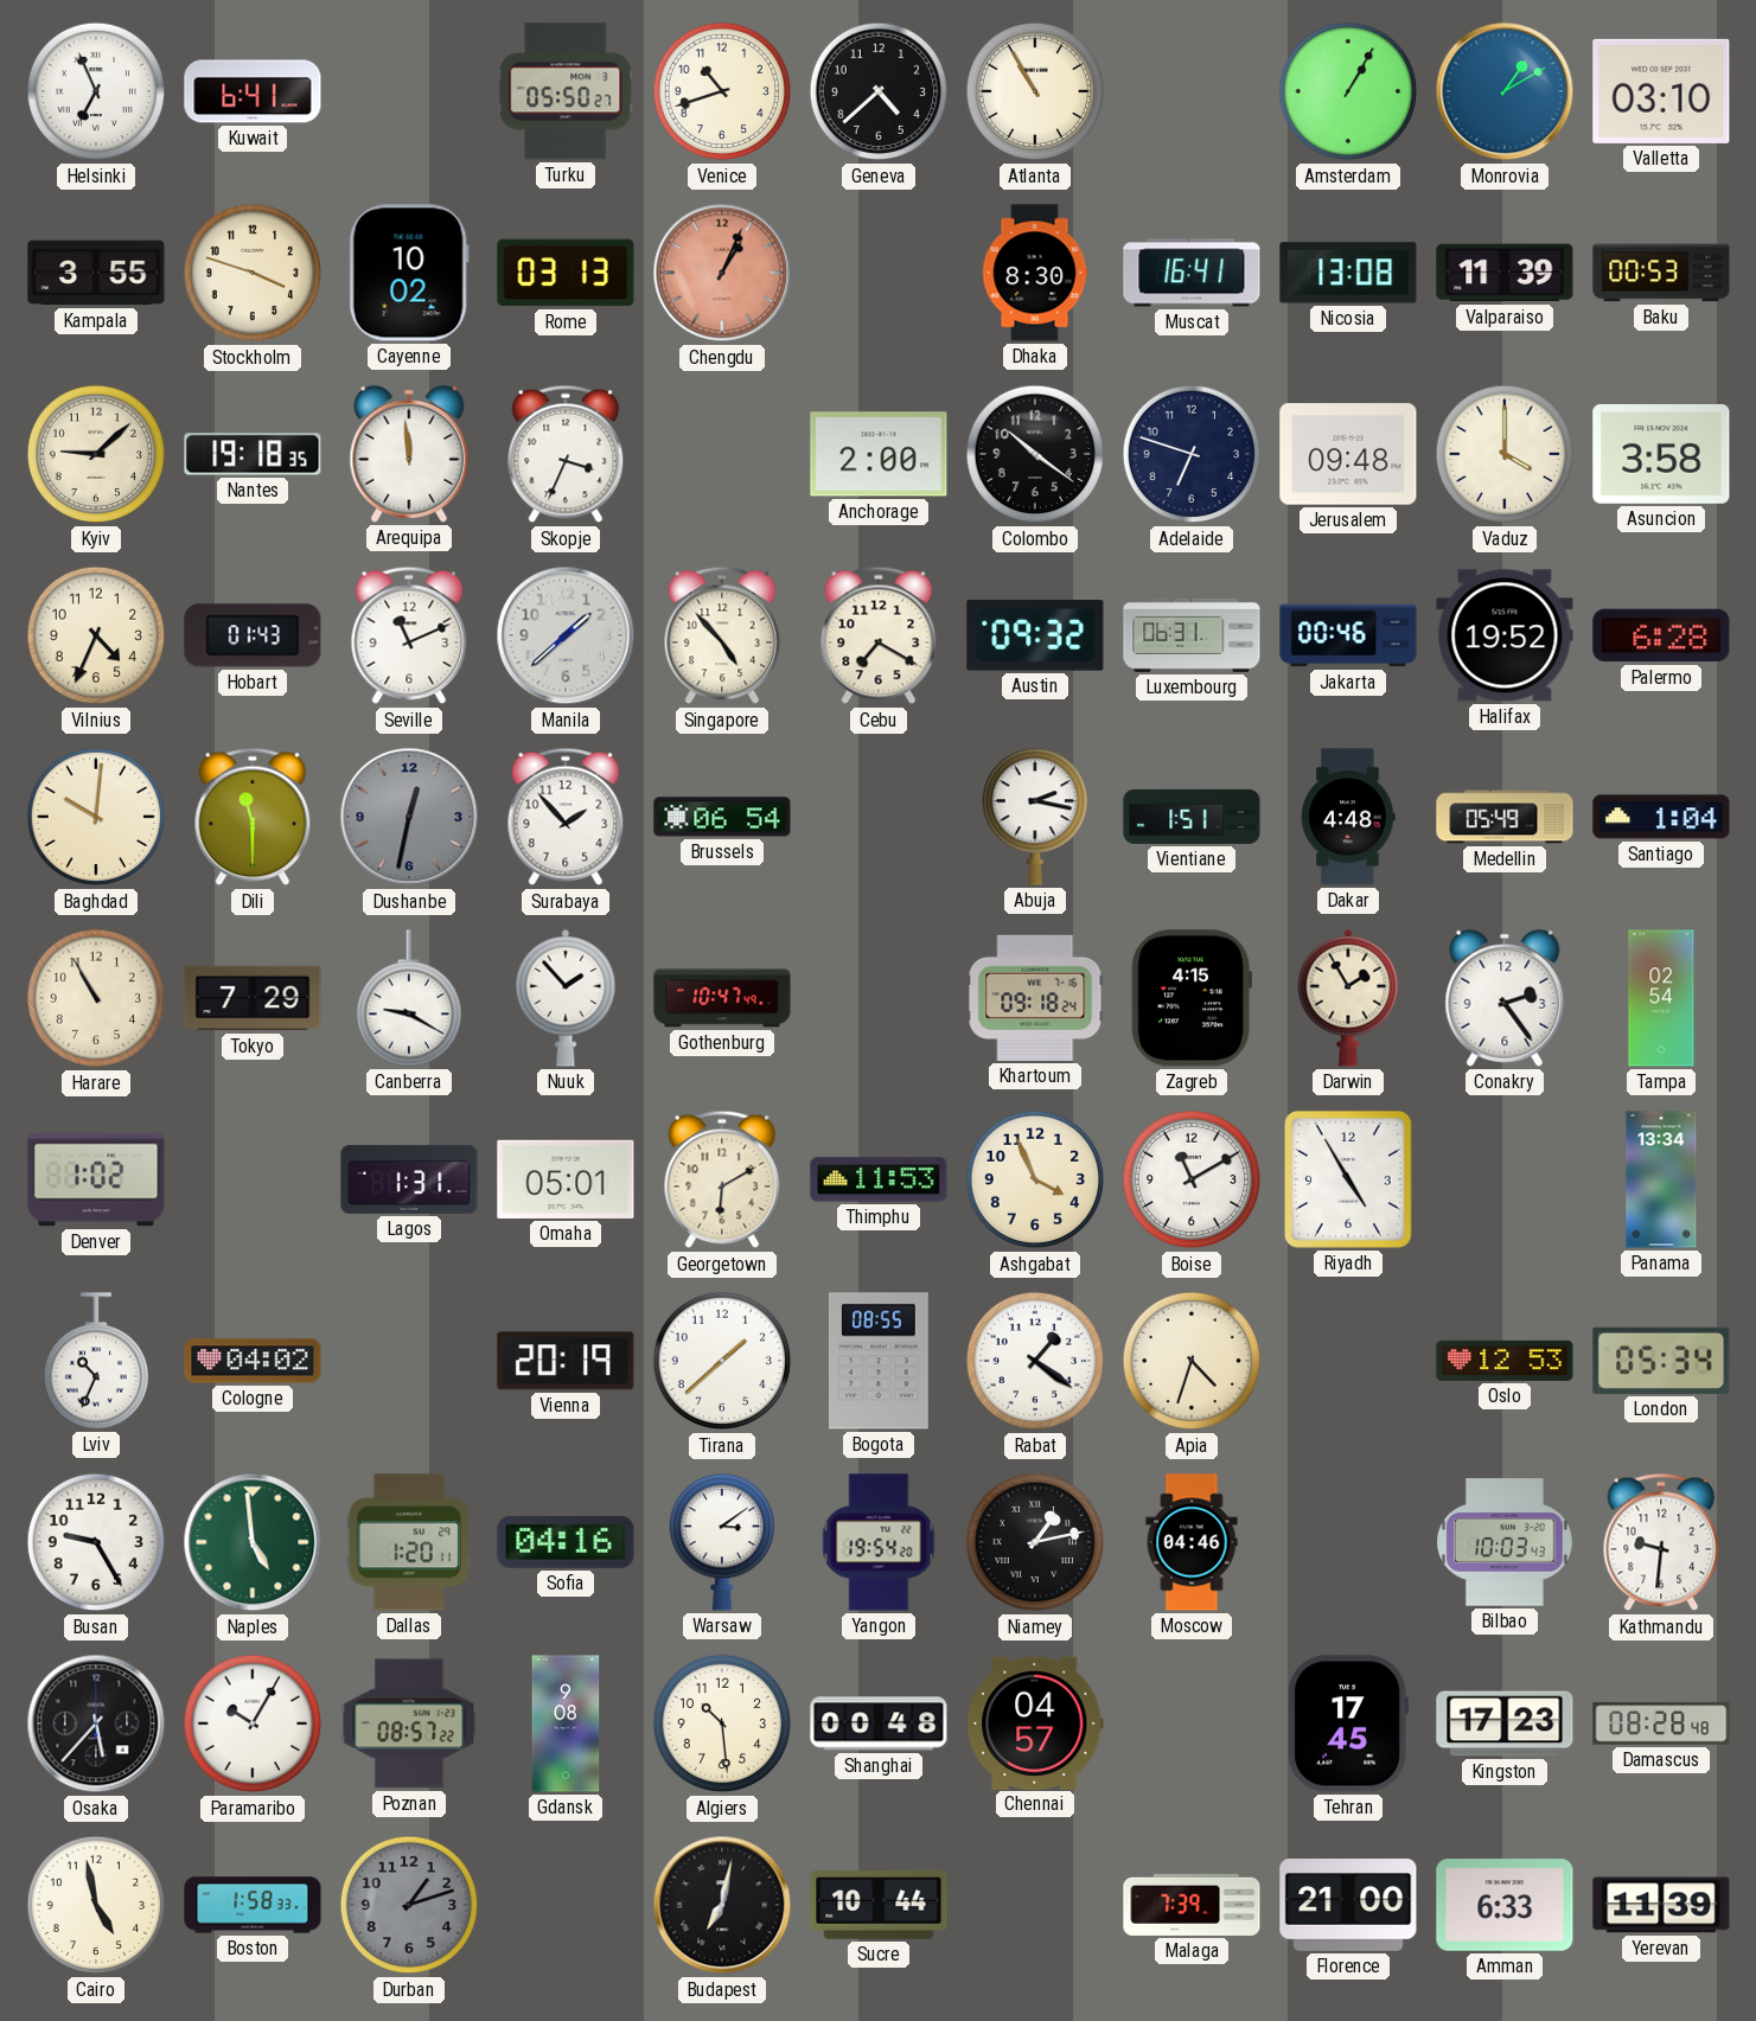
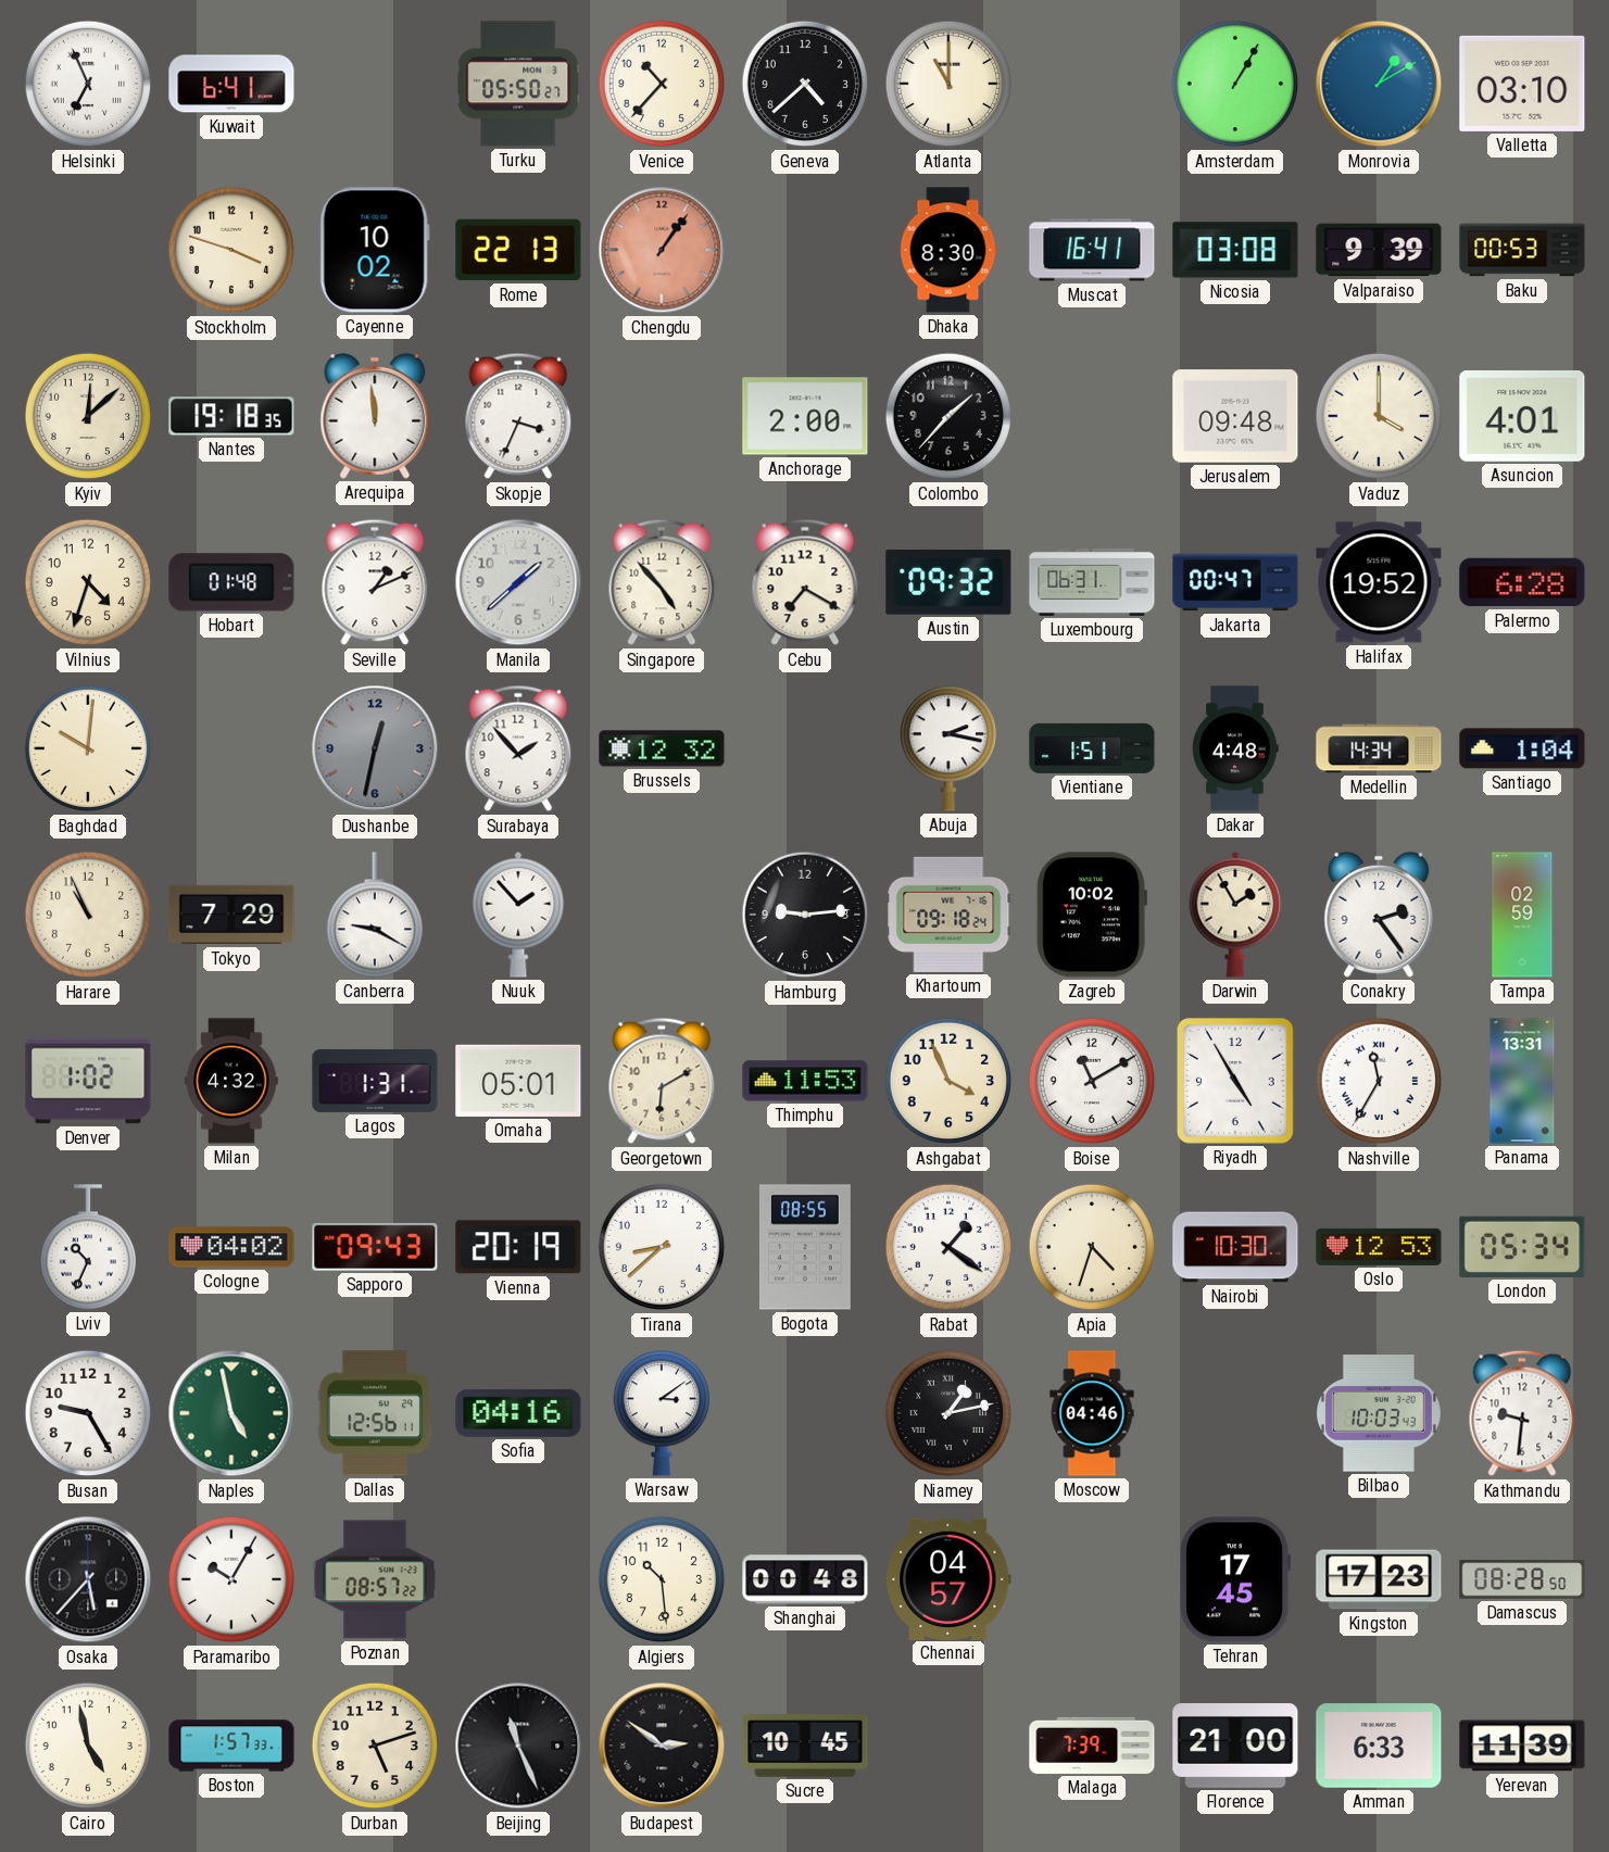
Venice: 10:42 -> 10:37
Atlanta: 10:55 -> 11:00
Kampala: 3:55 -> none
Rome: 03:13 -> 22:13
Chengdu: 1:04 -> 1:06
Nicosia: 13:08 -> 03:08
Valparaiso: 11:39 -> 9:39
Kyiv: 9:08 -> 12:08
Colombo: 10:21 -> 1:37
Adelaide: 6:48 -> none
Asuncion: 3:58 -> 4:01
Vilnius: 4:34 -> 4:33
Hobart: 01:43 -> 01:48
Seville: 11:11 -> 1:11
Jakarta: 00:46 -> 00:47
Dili: 11:30 -> none
Brussels: 06:54 -> 12:32
Medellin: 05:49 -> 14:34
Harare: 10:55 -> 10:56
Gothenburg: 10:47 -> none
Hamburg: none -> 9:14
Zagreb: 4:15 -> 10:02
Tampa: 02:54 -> 02:59
Milan: none -> 4:32
Nashville: none -> 11:35
Panama: 13:34 -> 13:31
Sapporo: none -> 09:43
Tirana: 1:38 -> 8:38
Nairobi: none -> 10:30
Naples: 4:59 -> 4:58
Dallas: 1:20 -> 12:56
Yangon: 19:54 -> none
Gdansk: 9:08 -> none
Damascus: 08:28:48 -> 08:28:50
Boston: 1:58 -> 1:57
Durban: 1:12 -> 5:12
Durban dial: grey -> cream
Beijing: none -> 11:26
Budapest: 7:02 -> 2:51
Sucre: 10:44 -> 10:45
